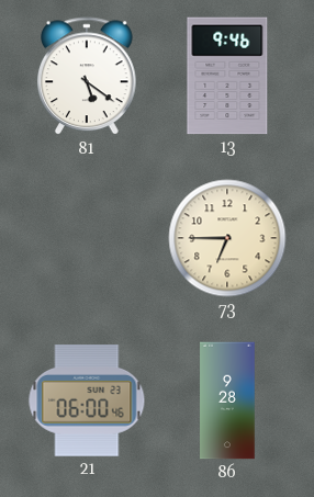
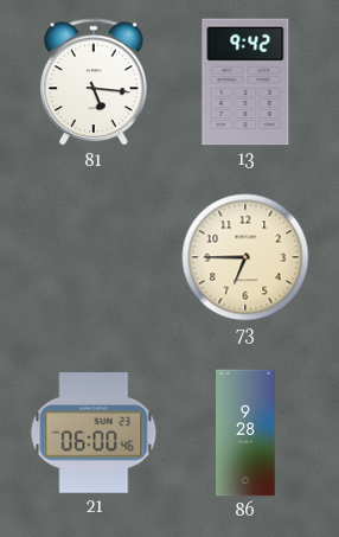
81: 5:21 -> 5:16
13: 9:46 -> 9:42
